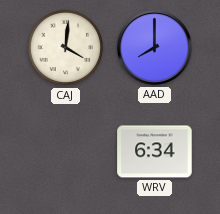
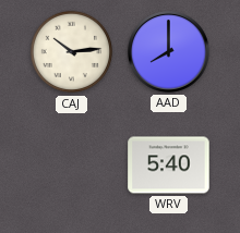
CAJ: 4:01 -> 10:14
WRV: 6:34 -> 5:40
